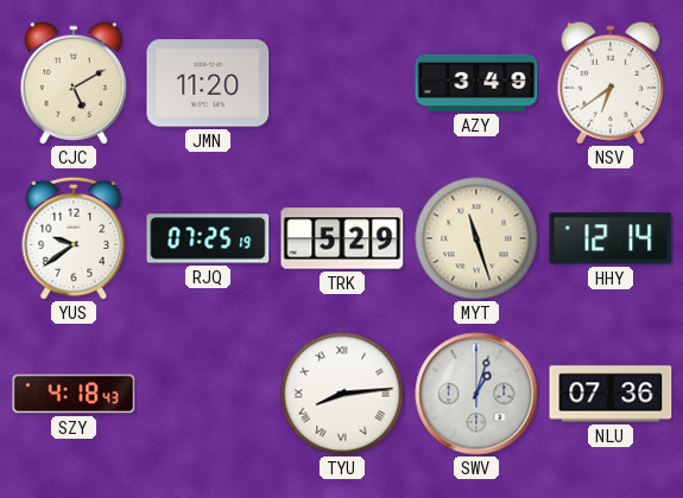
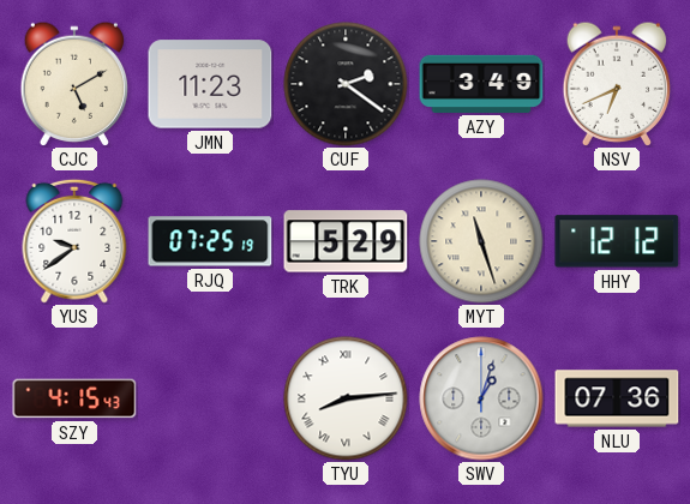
JMN: 11:20 -> 11:23
CUF: none -> 2:21
NSV: 6:39 -> 6:41
HHY: 12:14 -> 12:12
SZY: 4:18 -> 4:15
